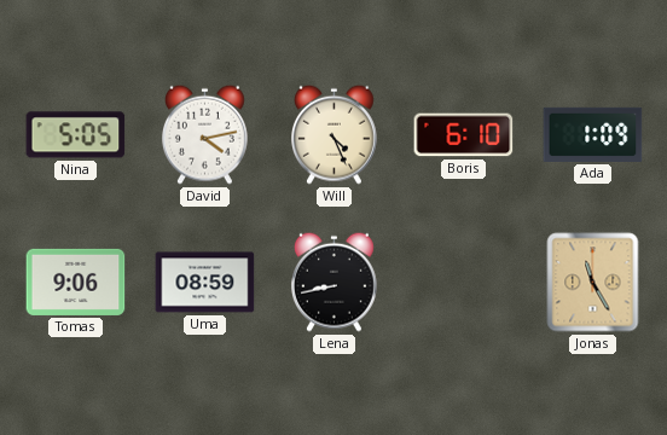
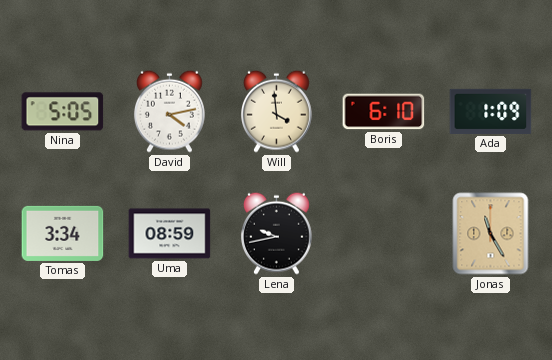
Will: 4:26 -> 3:59
Tomas: 9:06 -> 3:34
Lena: 8:43 -> 9:43
